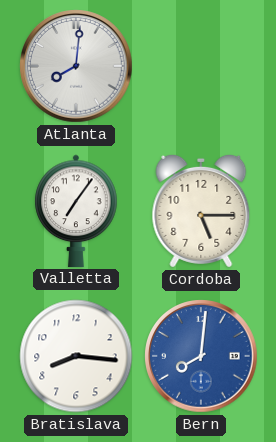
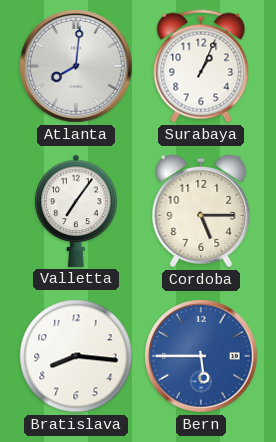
Surabaya: none -> 1:04
Bern: 8:01 -> 5:45
